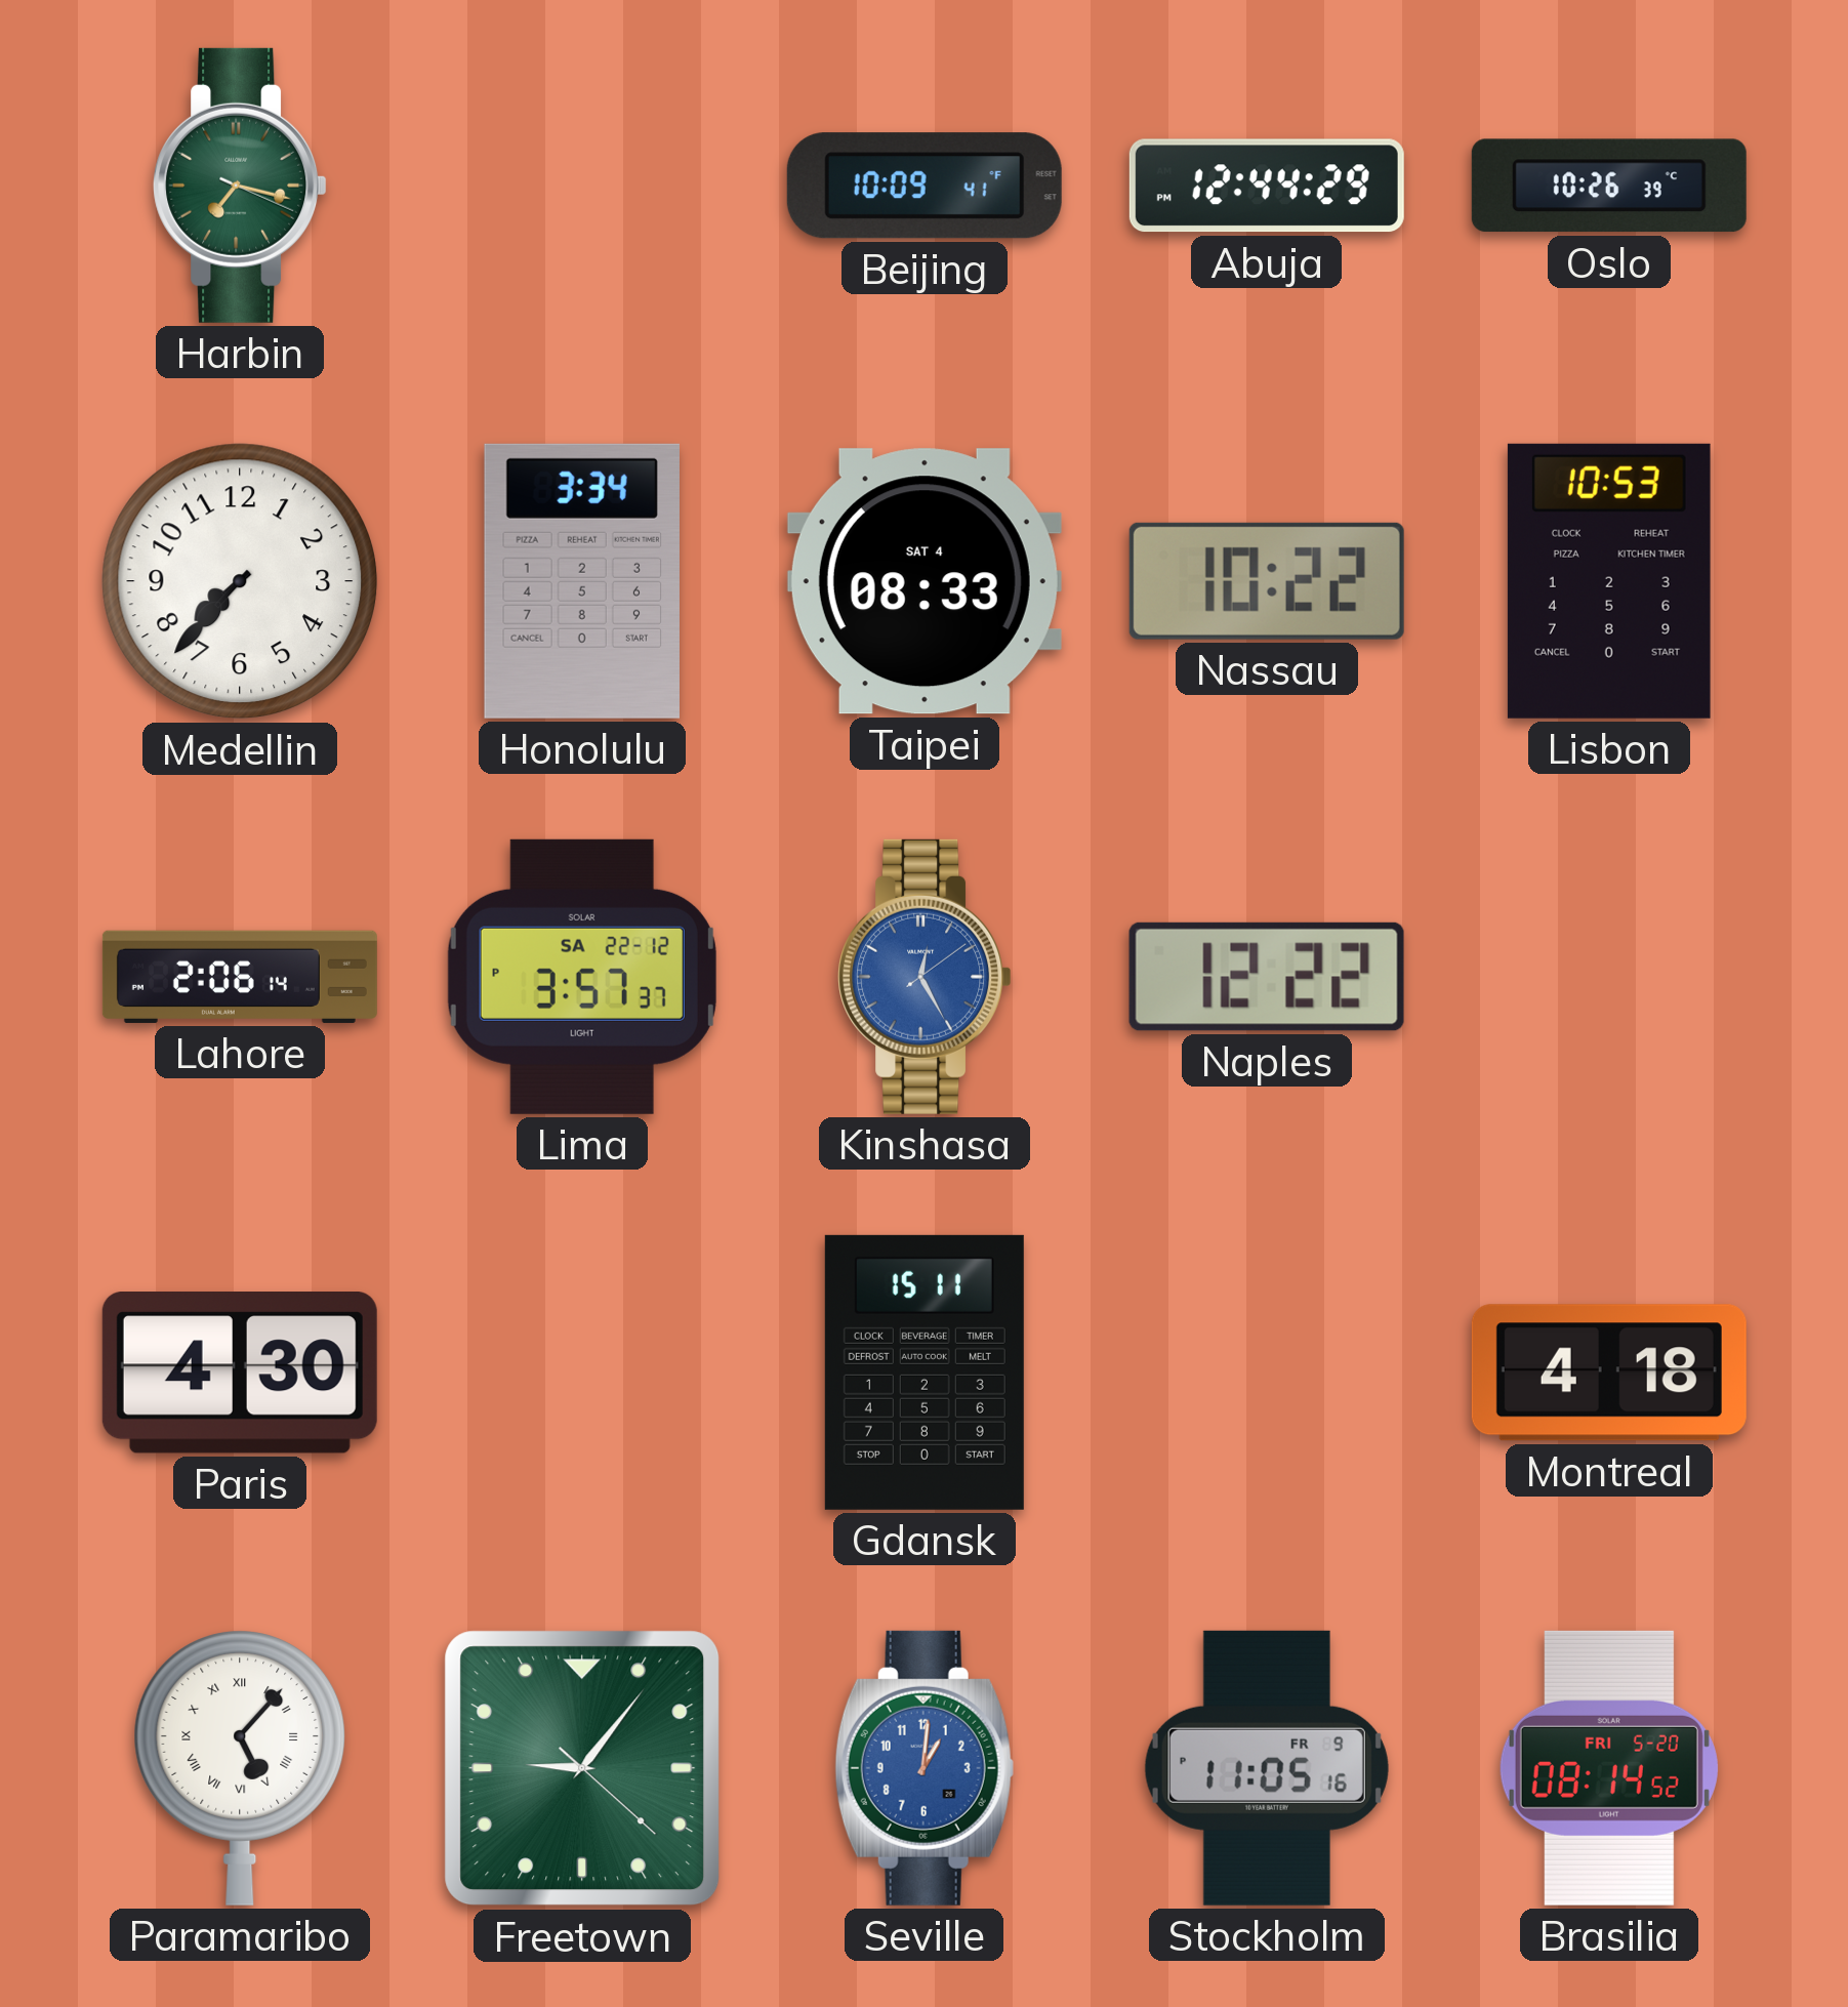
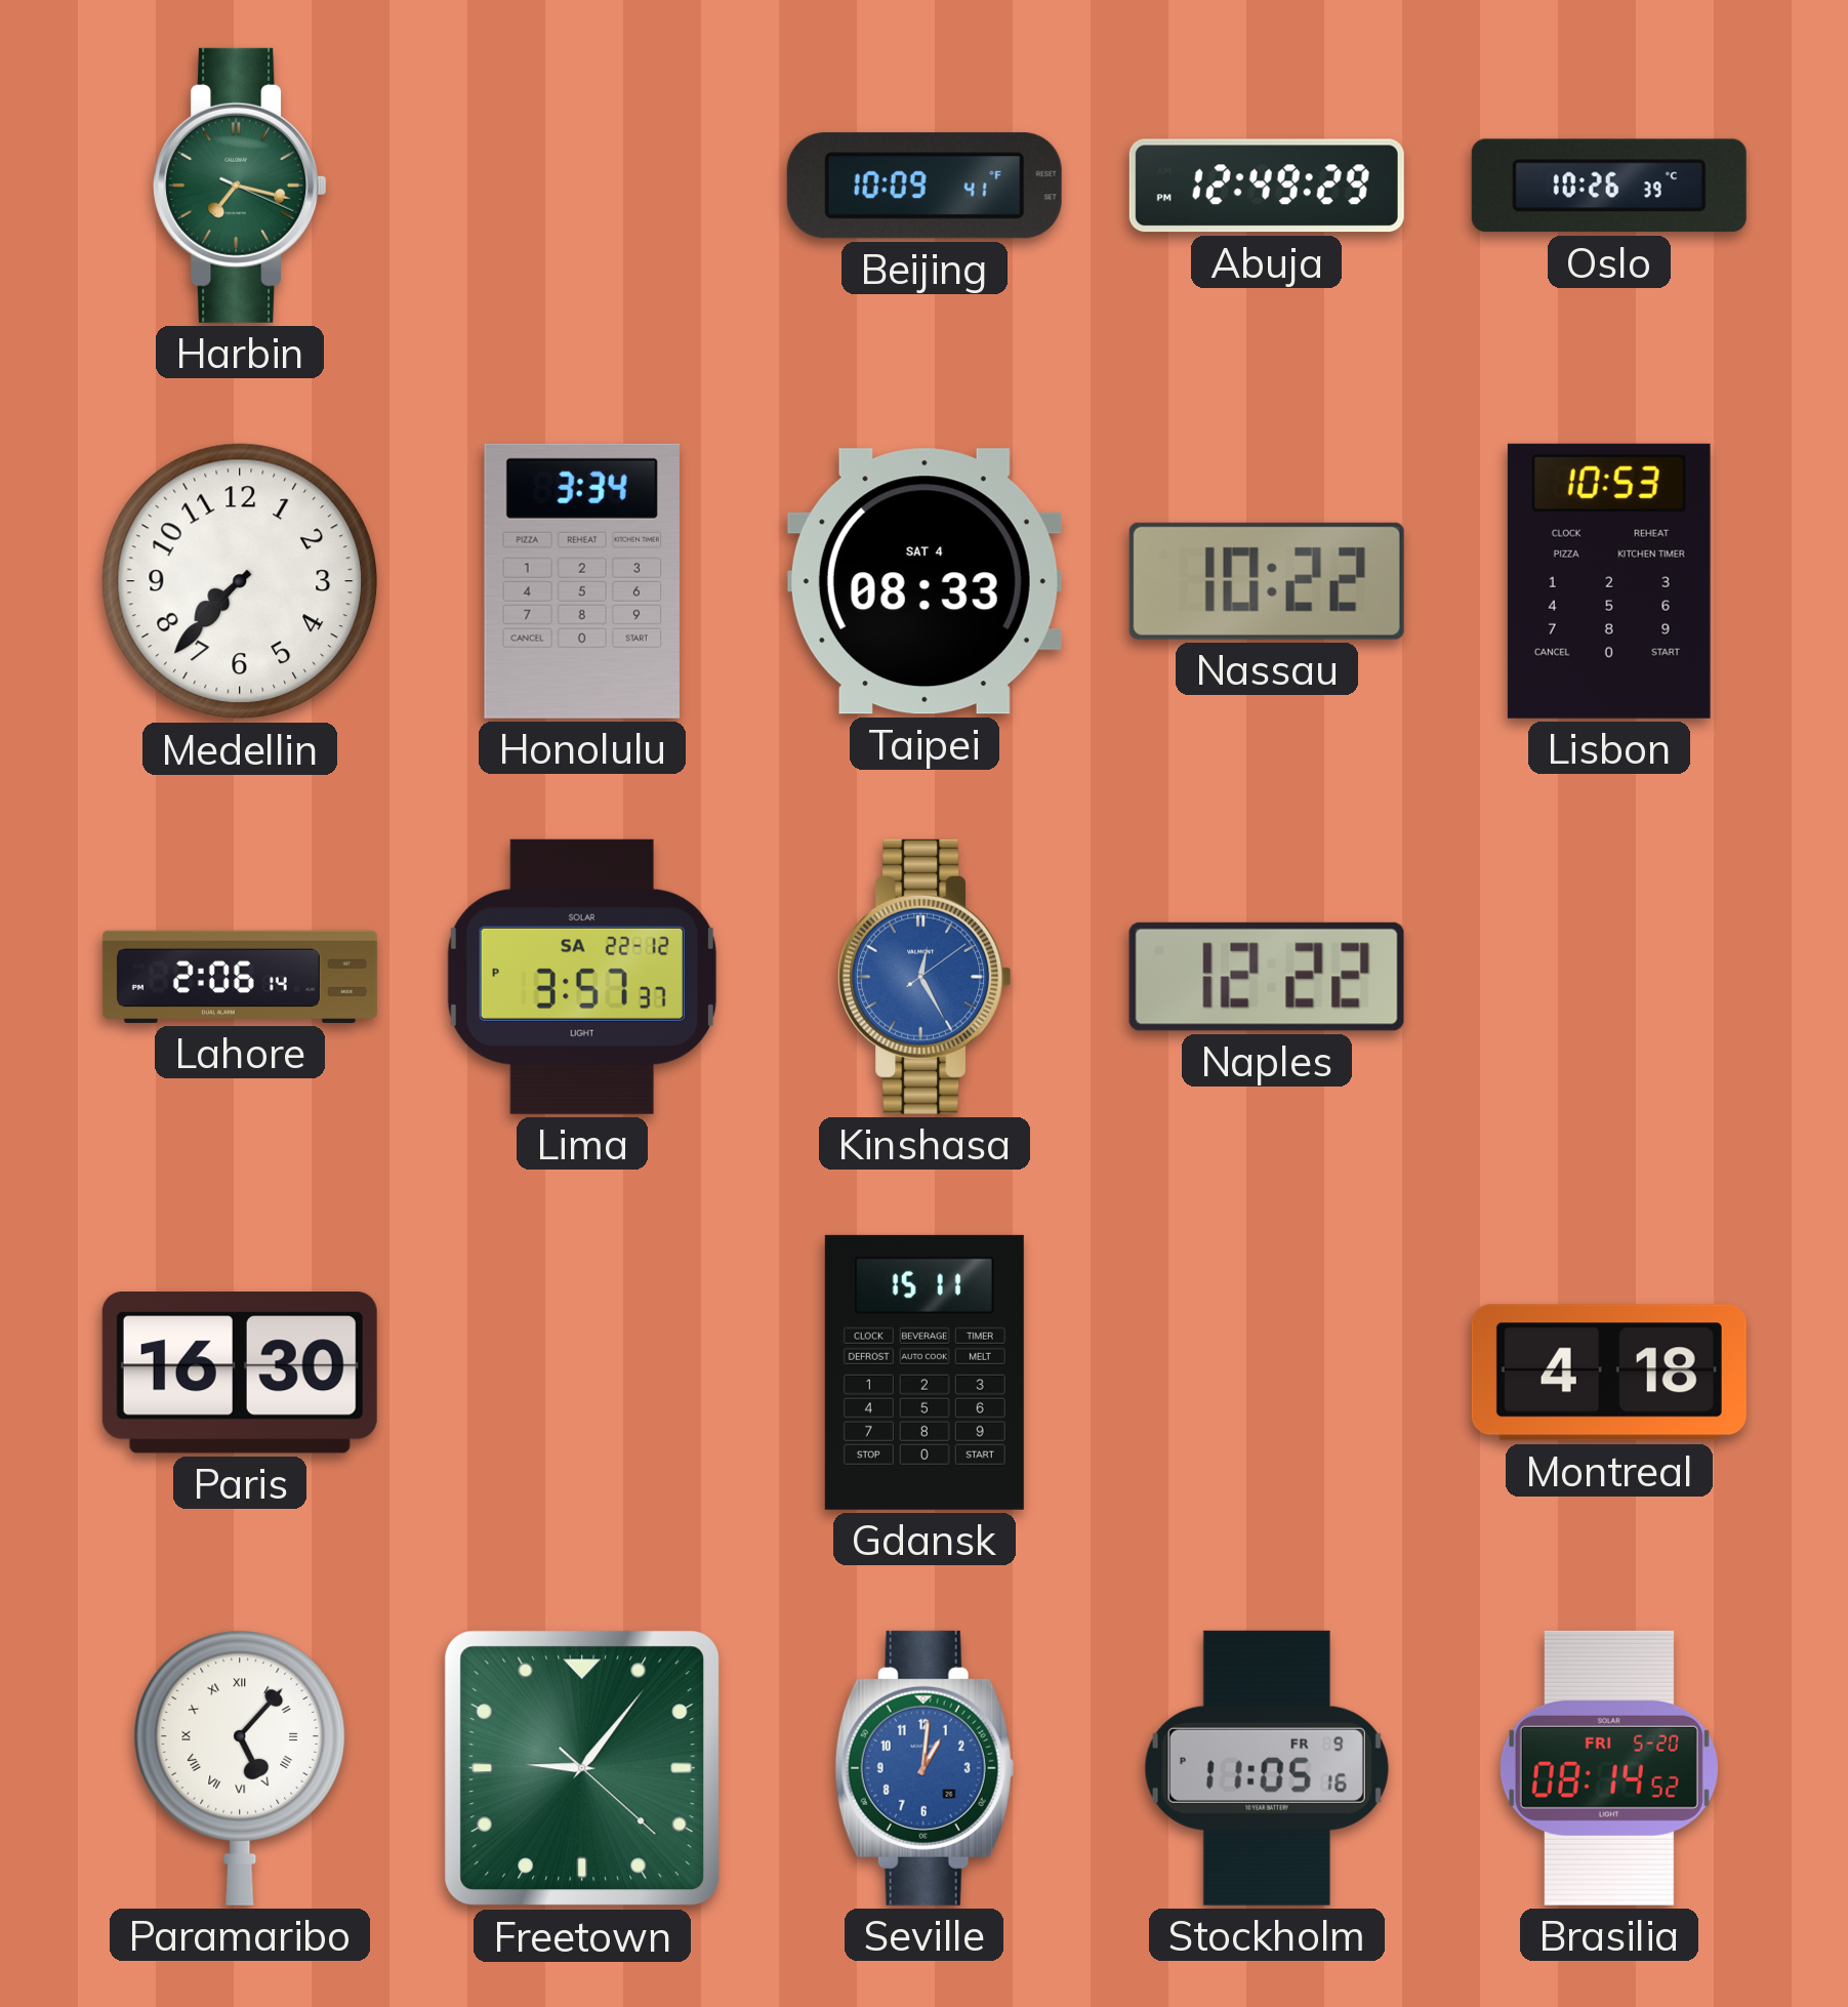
Abuja: 12:44 -> 12:49
Paris: 4:30 -> 16:30
